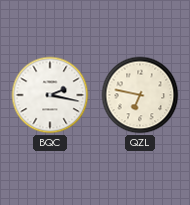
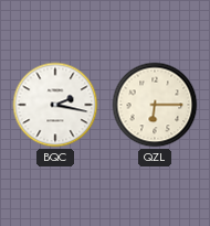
QZL: 6:47 -> 6:15
